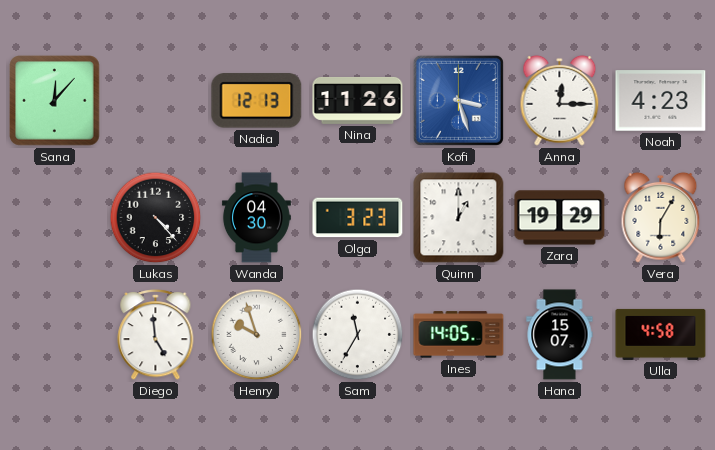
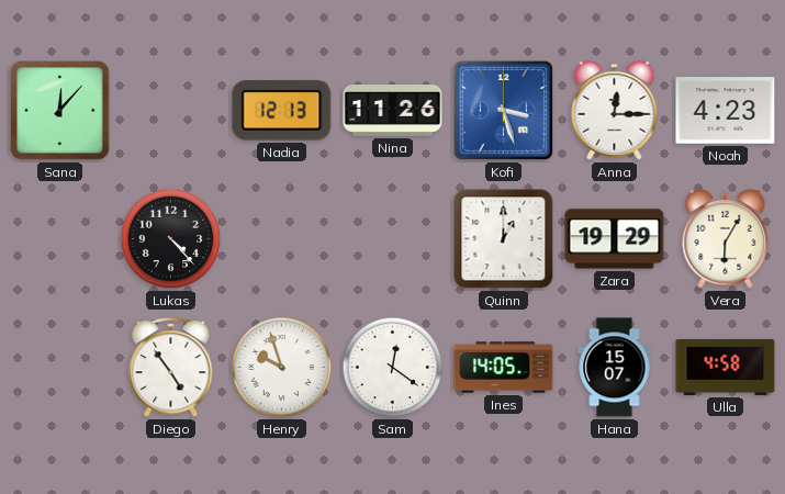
Wanda: 04:30 -> none
Olga: 3:23 -> none
Diego: 4:59 -> 4:54
Sam: 11:35 -> 12:21
